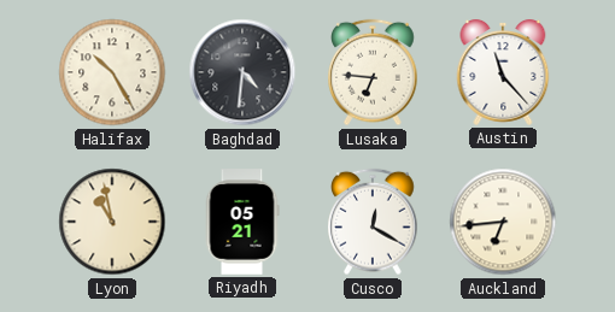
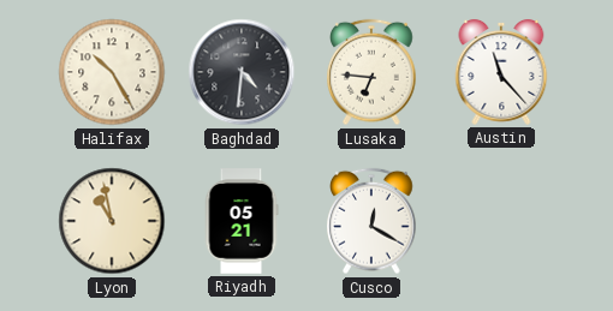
Auckland: 6:44 -> none
